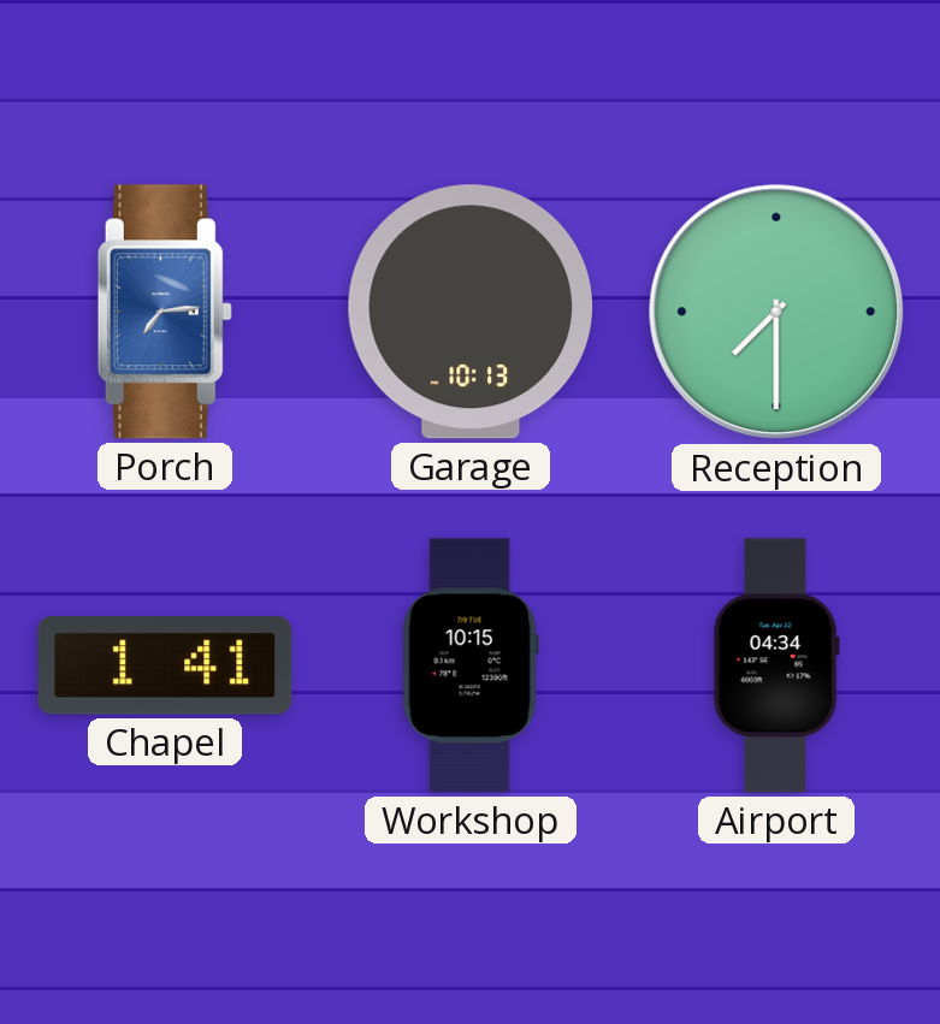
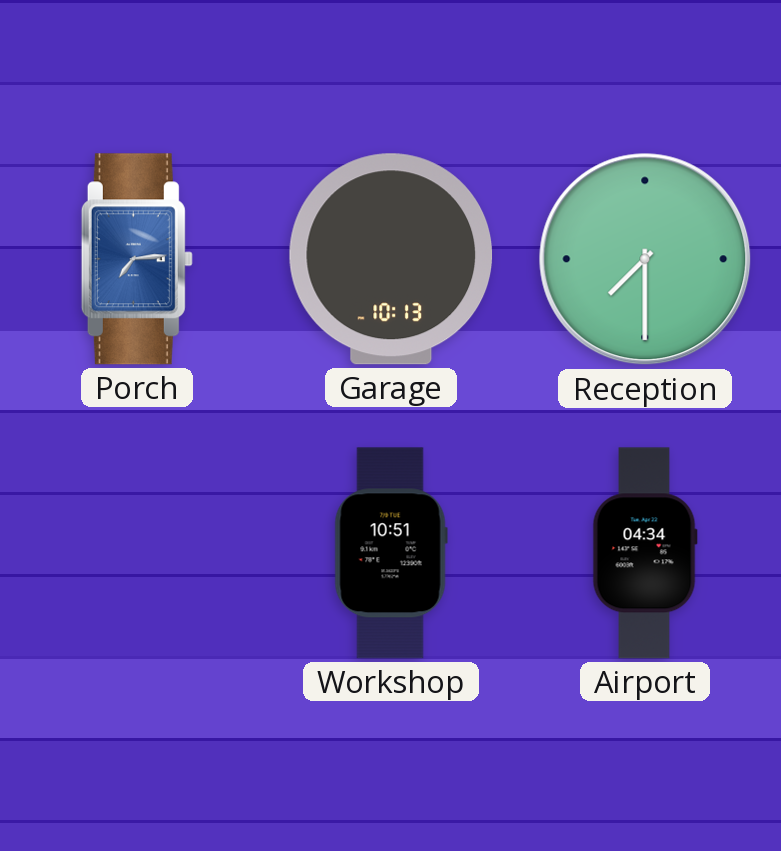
Chapel: 1:41 -> none
Workshop: 10:15 -> 10:51
